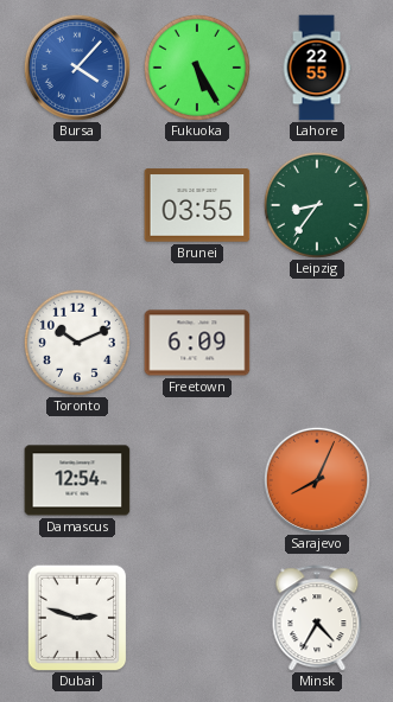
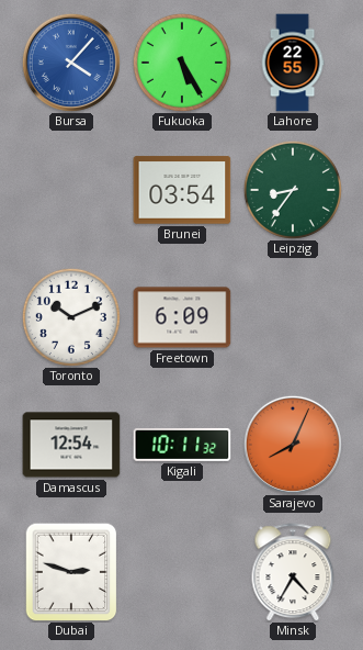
Brunei: 03:55 -> 03:54
Kigali: none -> 10:11
